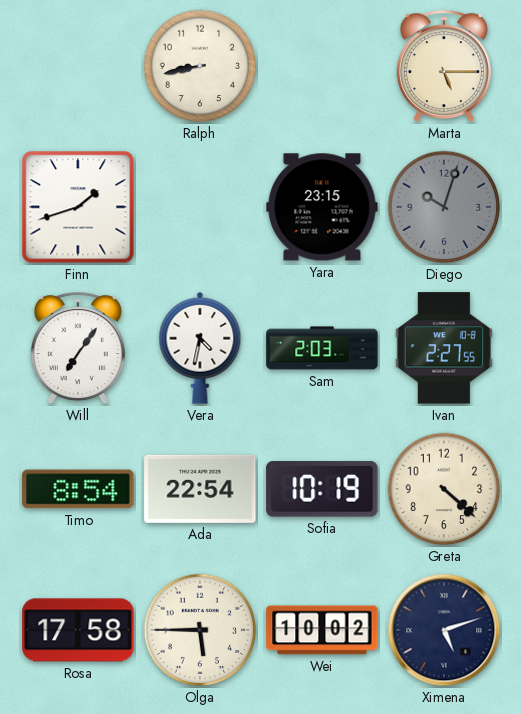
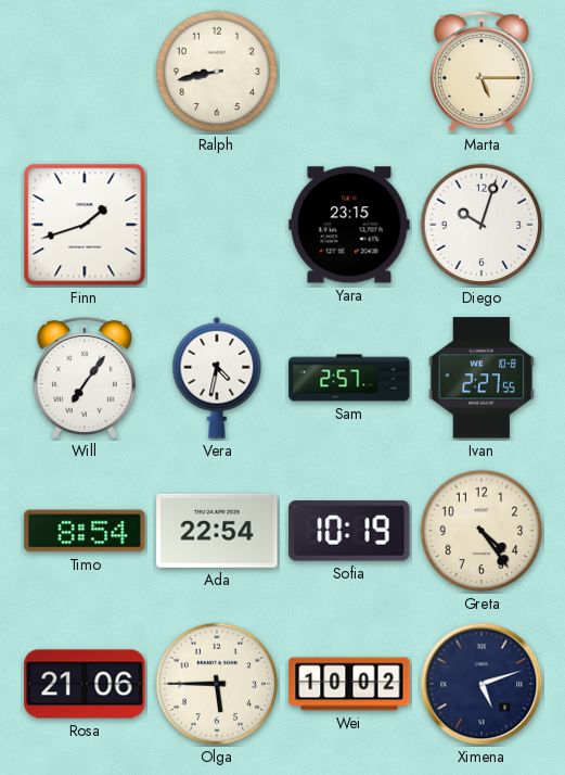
Diego dial: grey -> white
Sam: 2:03 -> 2:57
Greta: 4:22 -> 4:24
Rosa: 17:58 -> 21:06
